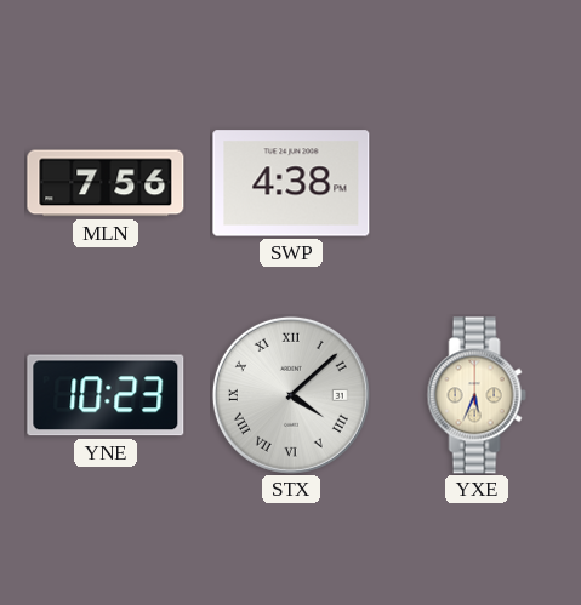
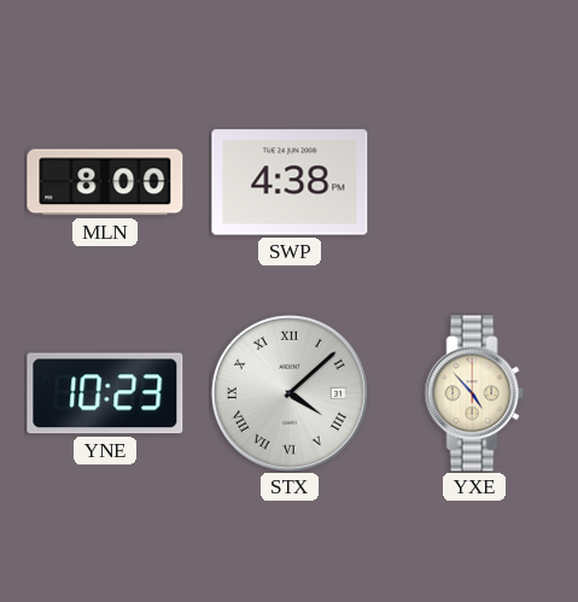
MLN: 7:56 -> 8:00
YXE: 5:34 -> 4:53
